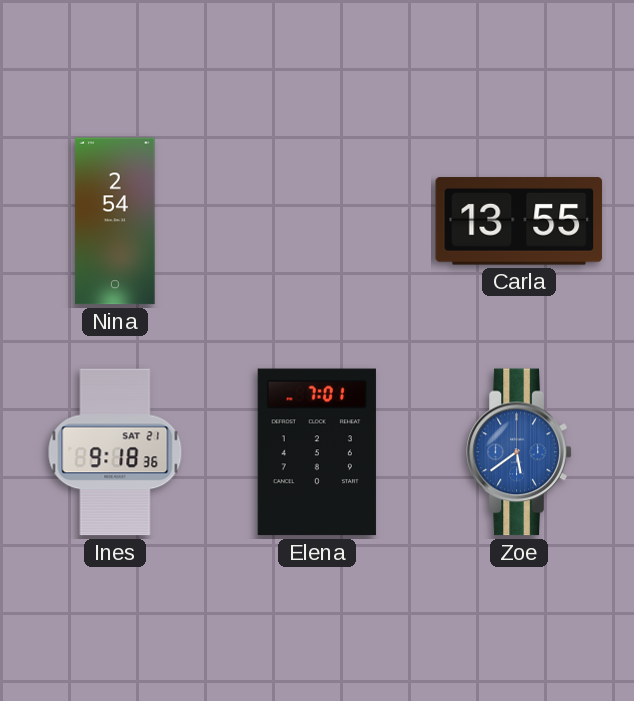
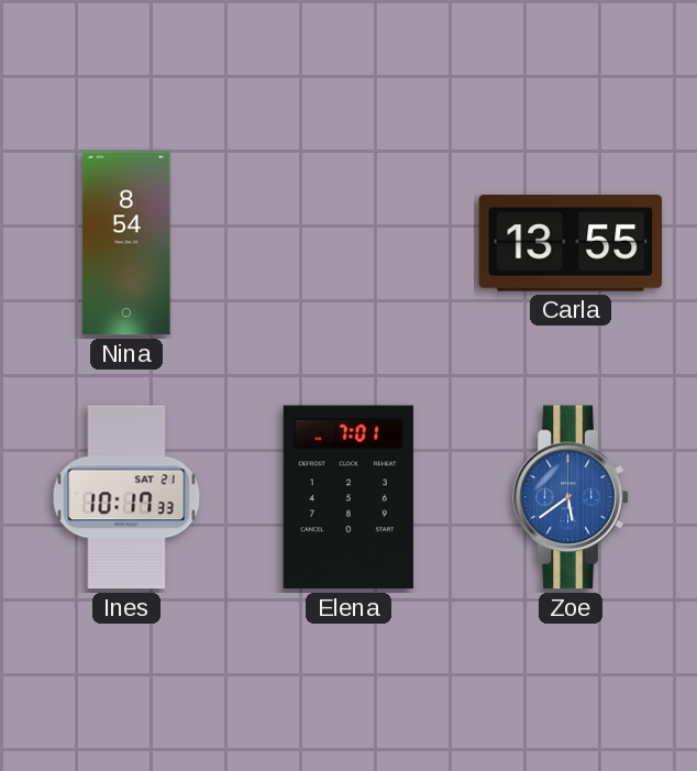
Nina: 2:54 -> 8:54
Ines: 9:18 -> 10:17
